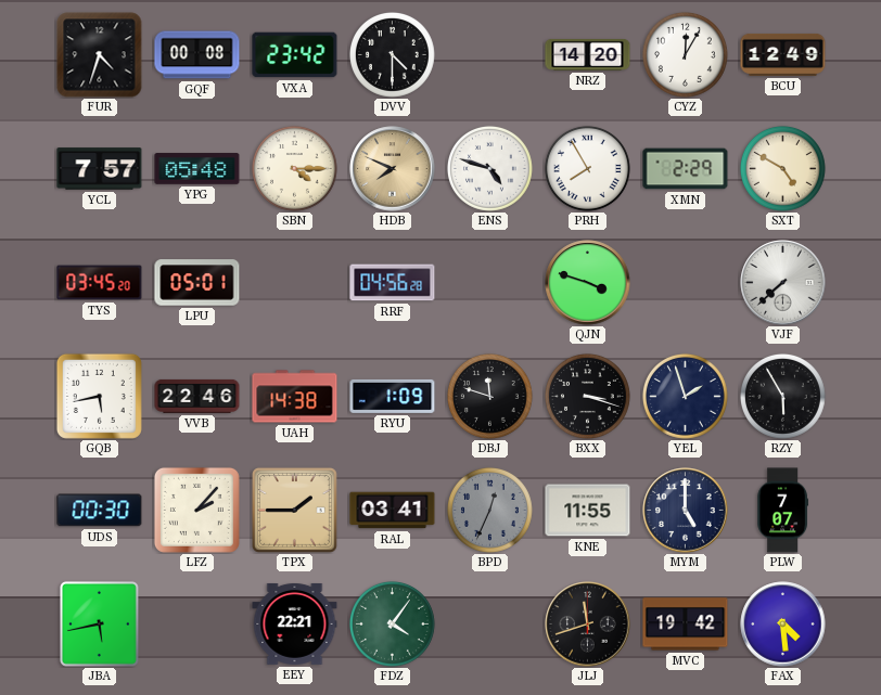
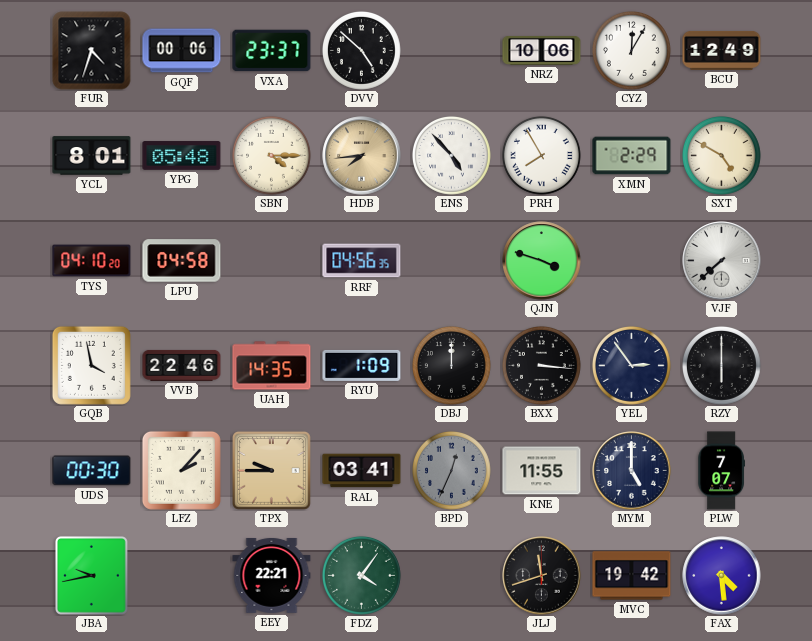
GQF: 00:08 -> 00:06
VXA: 23:42 -> 23:37
DVV: 4:30 -> 4:52
NRZ: 14:20 -> 10:06
YCL: 7:57 -> 8:01
HDB: 7:49 -> 7:44
ENS: 4:48 -> 4:53
TYS: 03:45 -> 04:10
LPU: 05:01 -> 04:58
RRF: 04:56:28 -> 04:56:35
GQB: 5:43 -> 3:58
UAH: 14:38 -> 14:35
DBJ: 11:48 -> 12:00
BXX: 3:18 -> 3:16
YEL: 1:57 -> 2:54
RZY: 5:55 -> 6:00
TPX: 1:45 -> 9:45
JBA: 5:43 -> 9:43
